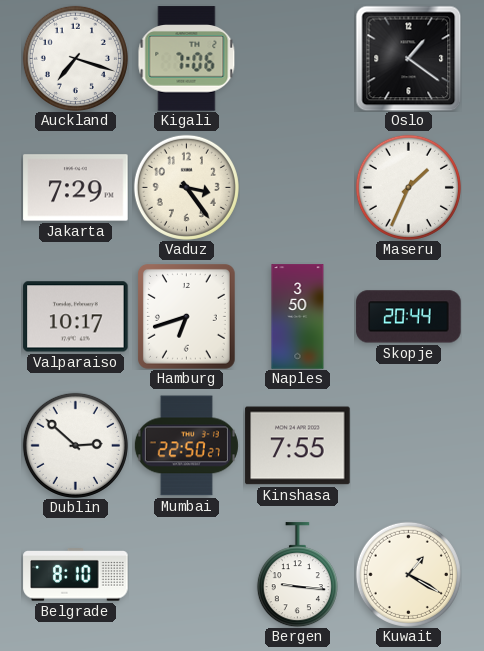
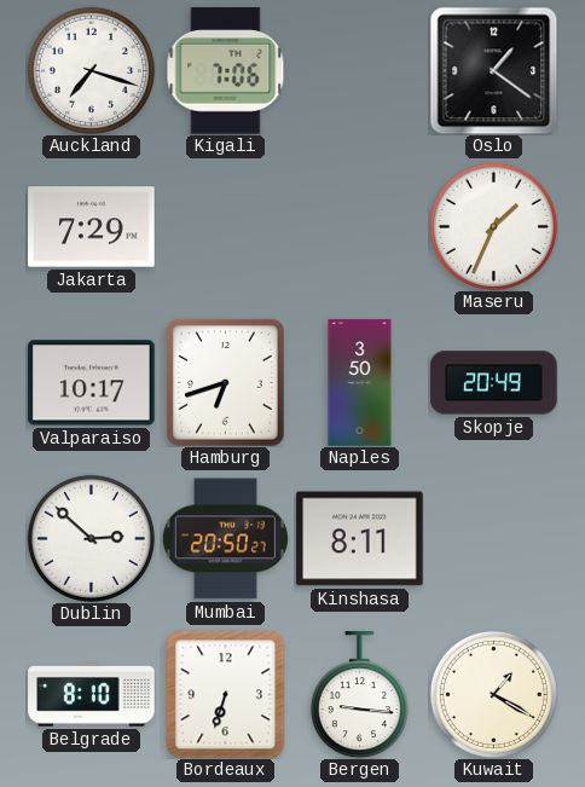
Vaduz: 3:24 -> none
Skopje: 20:44 -> 20:49
Mumbai: 22:50 -> 20:50
Kinshasa: 7:55 -> 8:11
Bordeaux: none -> 6:33
